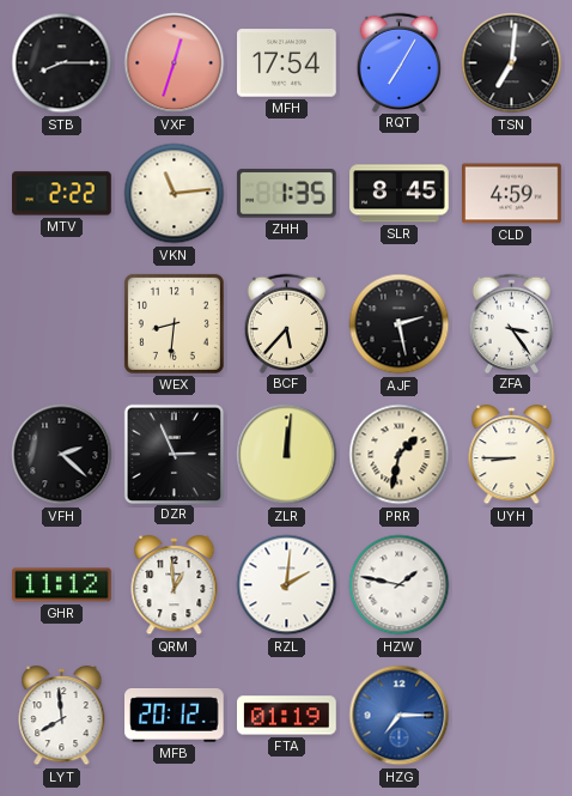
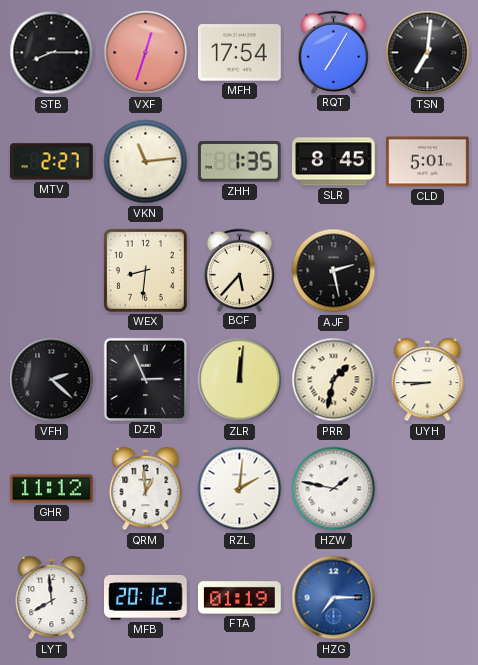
MTV: 2:22 -> 2:27
CLD: 4:59 -> 5:01
ZFA: 3:24 -> none
